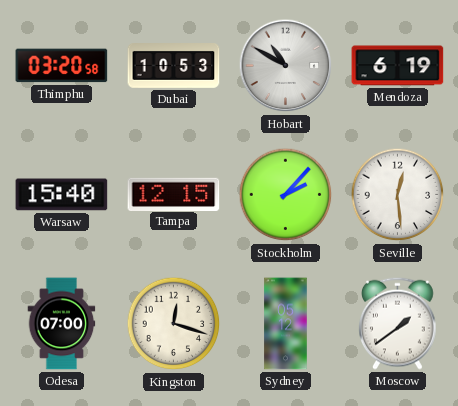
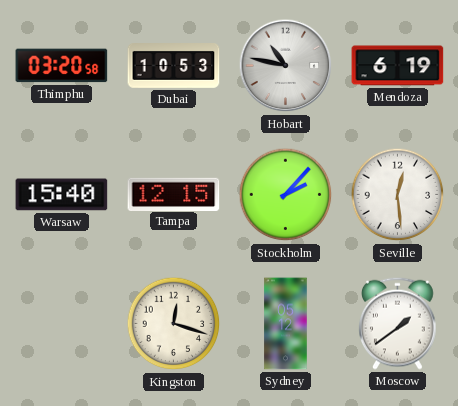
Hobart: 10:50 -> 10:47
Odesa: 07:00 -> none
